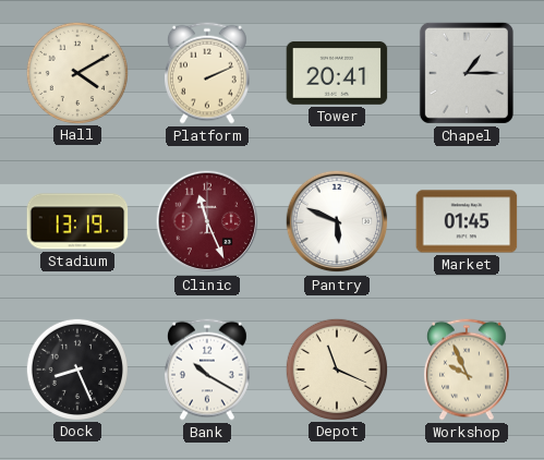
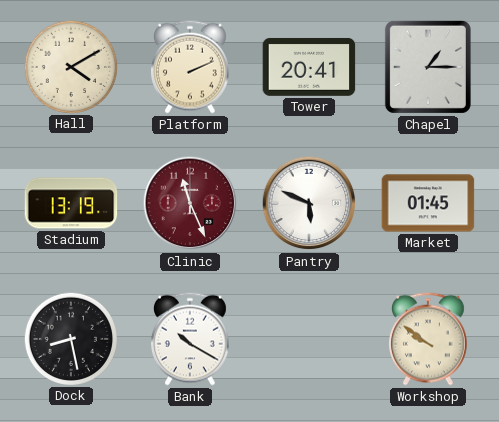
Dock: 8:26 -> 8:28
Depot: 11:19 -> none
Workshop: 9:56 -> 9:51
